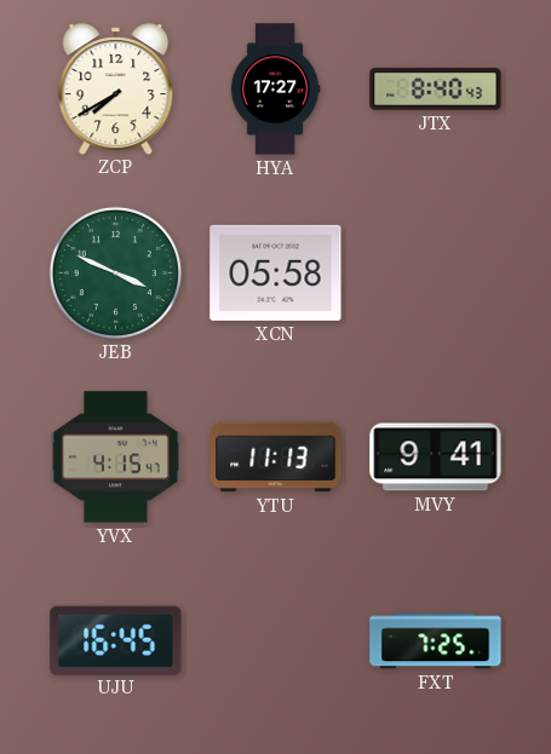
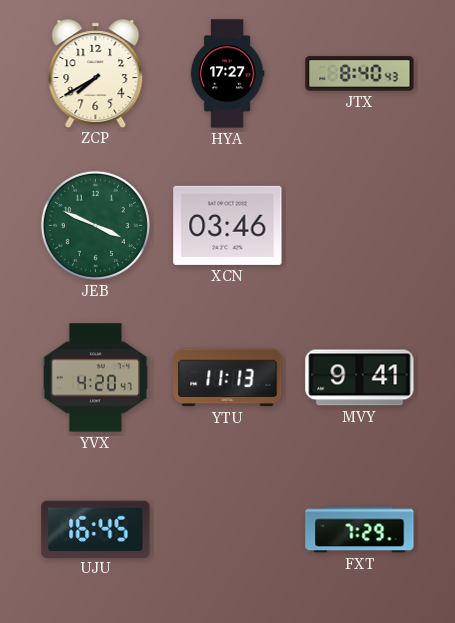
XCN: 05:58 -> 03:46
YVX: 4:15 -> 4:20
FXT: 7:25 -> 7:29
